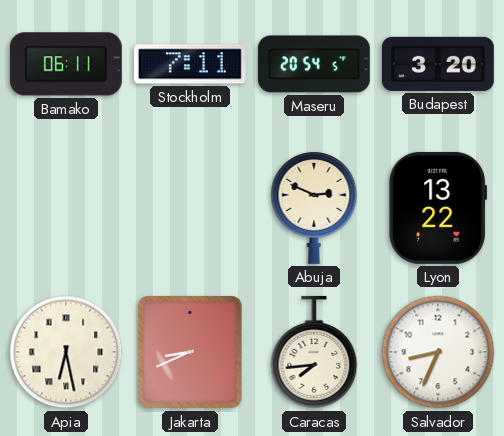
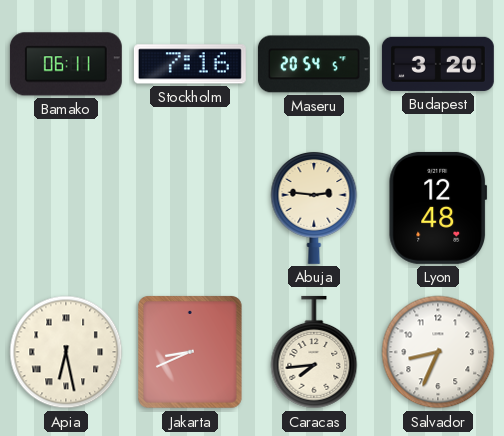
Stockholm: 7:11 -> 7:16
Abuja: 2:49 -> 2:46
Lyon: 13:22 -> 12:48
